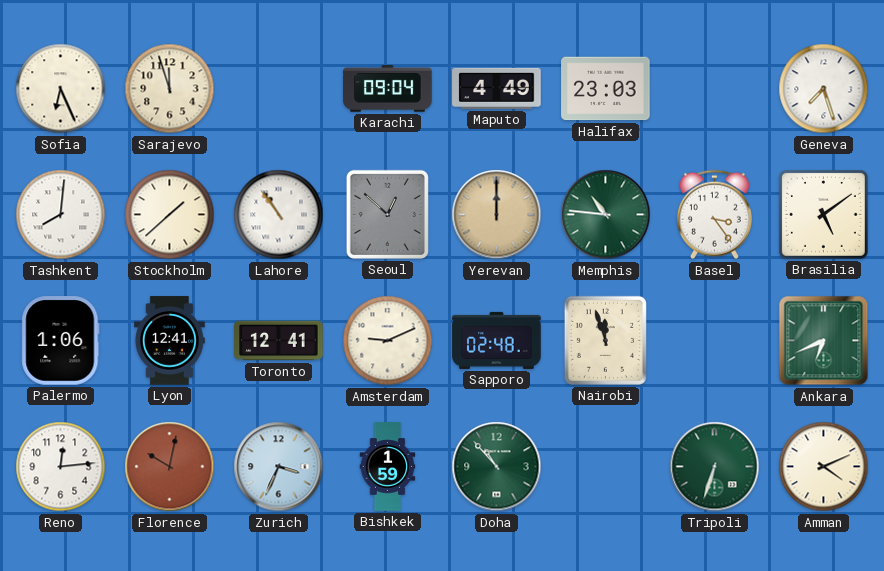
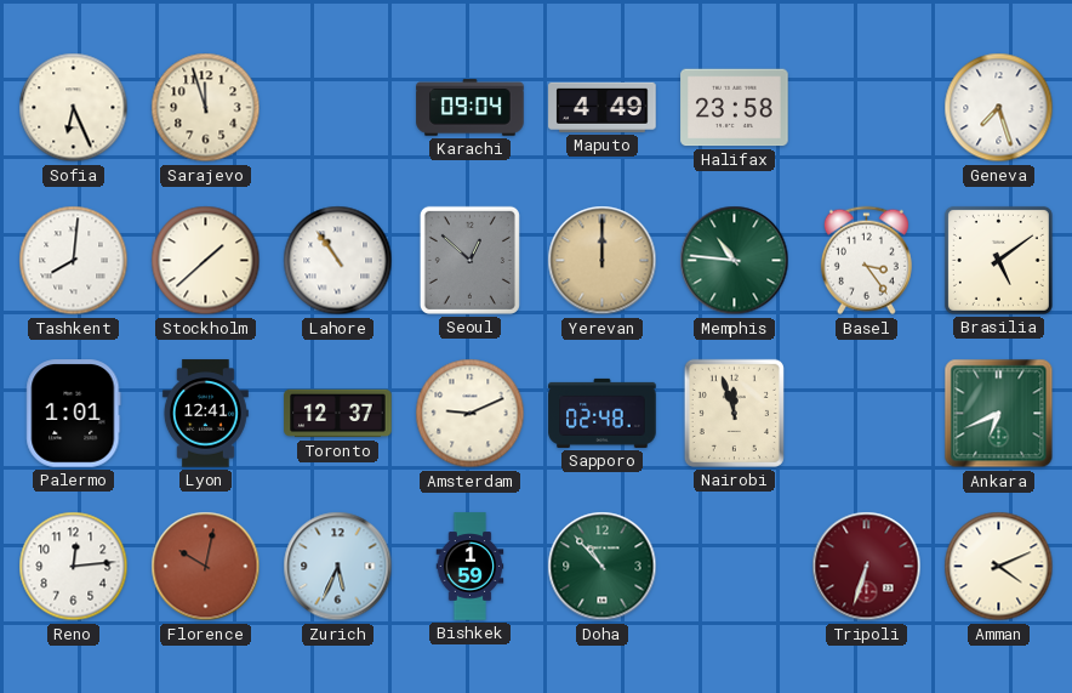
Halifax: 23:03 -> 23:58
Palermo: 1:06 -> 1:01
Toronto: 12:41 -> 12:37
Zurich: 3:34 -> 5:34
Tripoli dial: green -> burgundy
